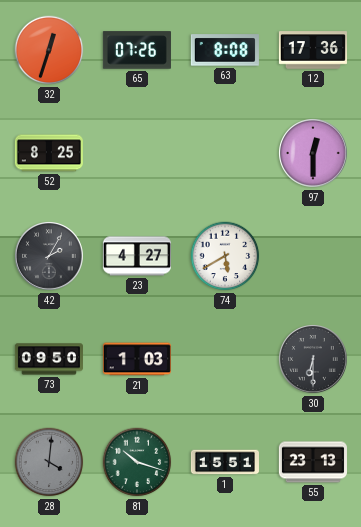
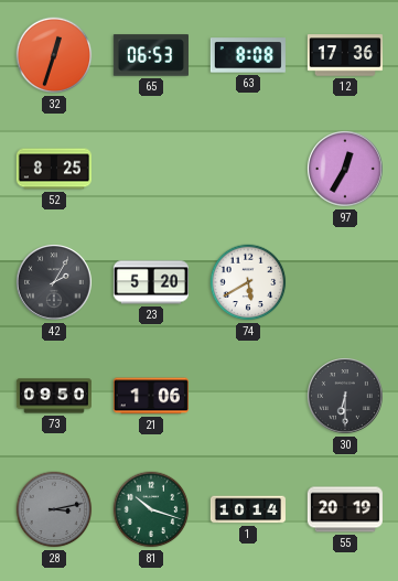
65: 07:26 -> 06:53
97: 12:30 -> 12:35
23: 4:27 -> 5:20
21: 1:03 -> 1:06
28: 4:01 -> 3:13
1: 15:51 -> 10:14
55: 23:13 -> 20:19
